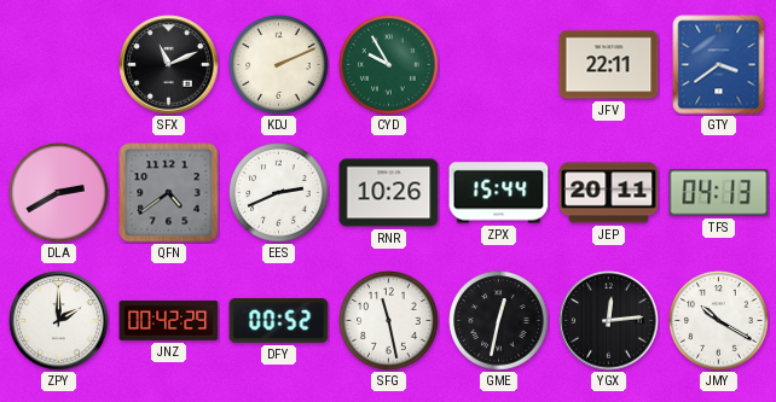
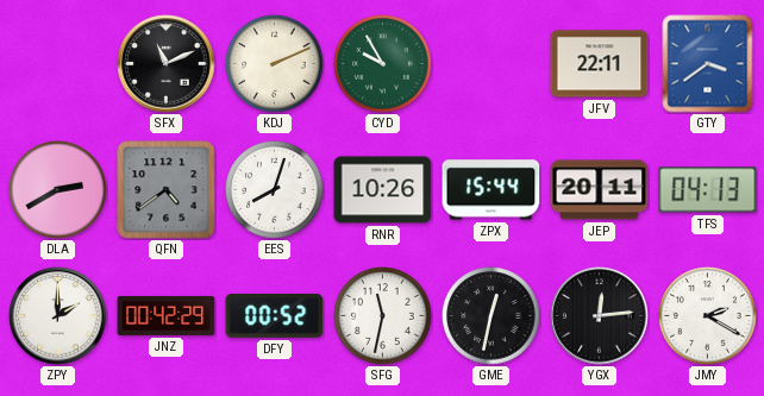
EES: 2:41 -> 8:03
SFG: 11:28 -> 11:32
JMY: 10:20 -> 2:20
